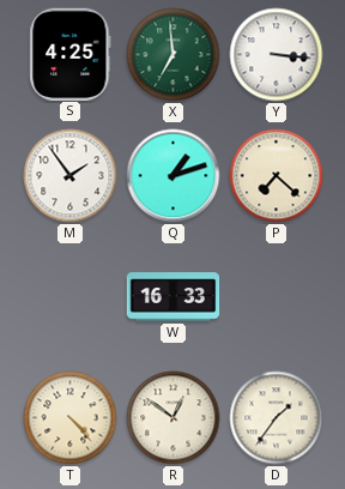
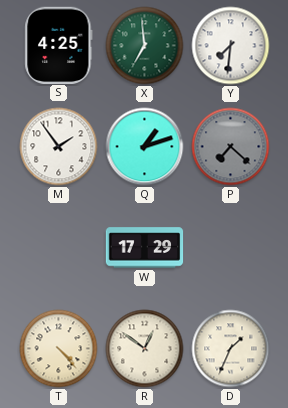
Y: 3:16 -> 7:31
P dial: cream -> grey
W: 16:33 -> 17:29
D: 1:36 -> 1:34
